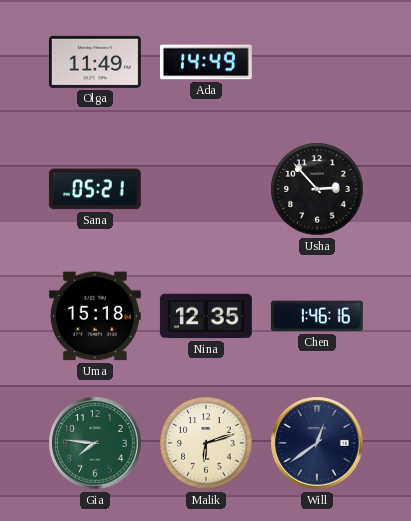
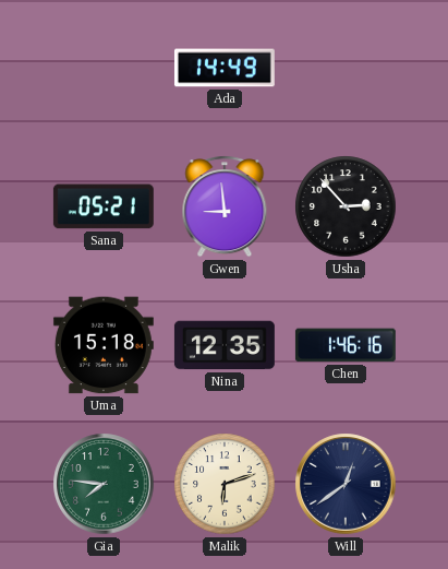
Olga: 11:49 -> none
Gwen: none -> 8:59
